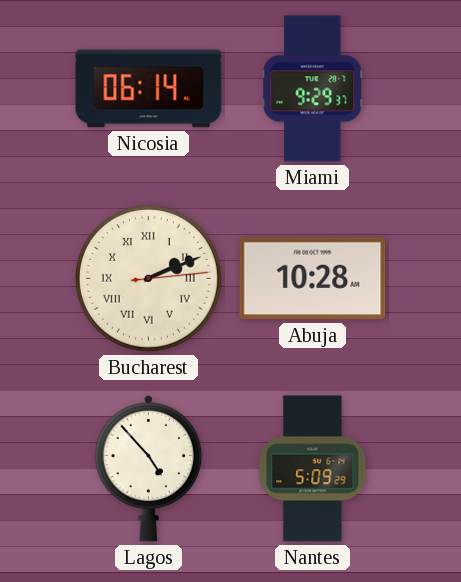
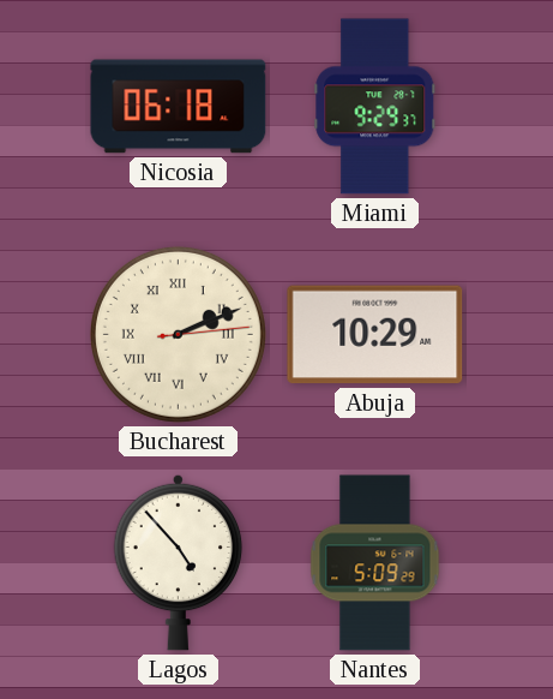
Nicosia: 06:14 -> 06:18
Abuja: 10:28 -> 10:29
